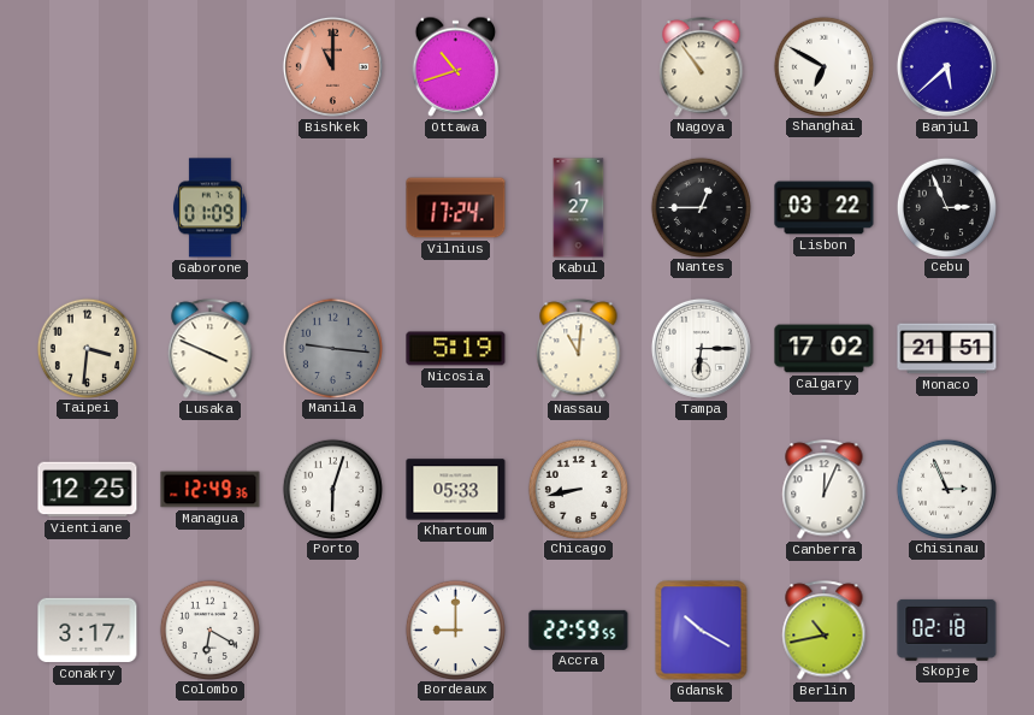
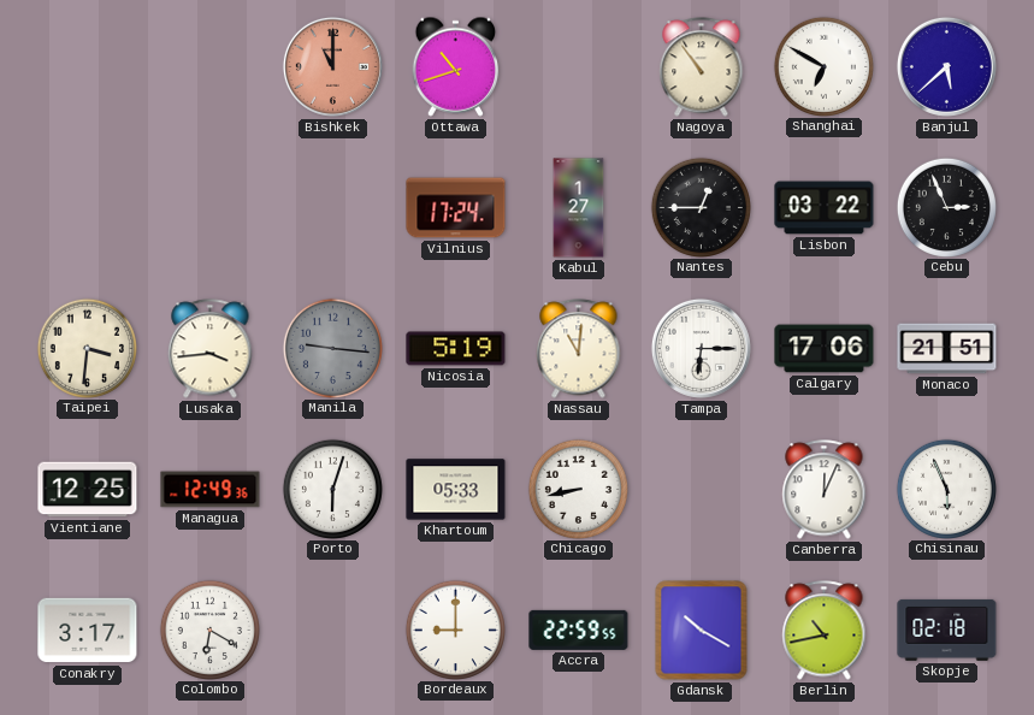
Gaborone: 01:09 -> none
Lusaka: 3:49 -> 3:44
Calgary: 17:02 -> 17:06
Chisinau: 2:56 -> 5:56
